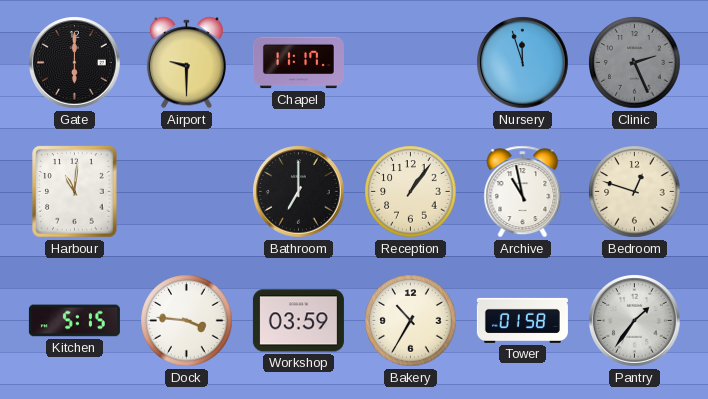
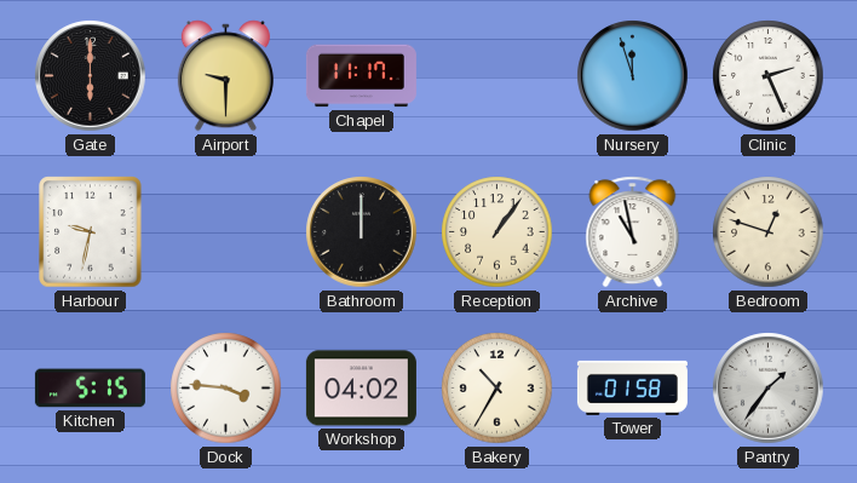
Clinic dial: grey -> white
Harbour: 11:01 -> 9:32
Bathroom: 7:00 -> 12:00
Workshop: 03:59 -> 04:02
